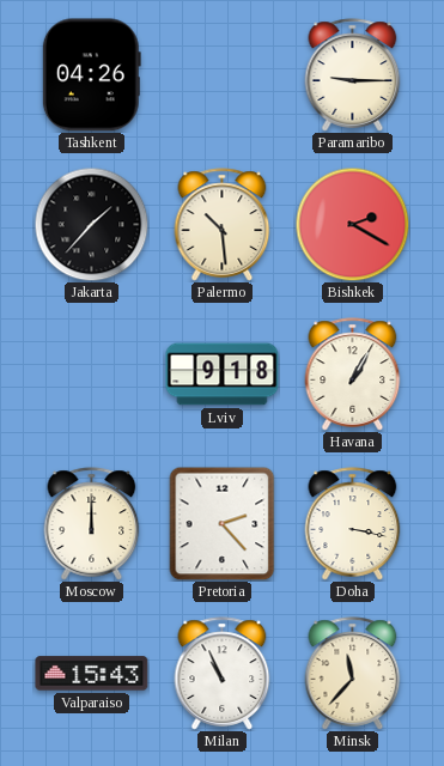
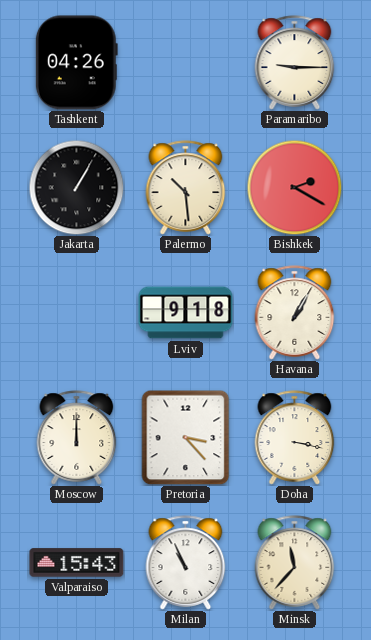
Jakarta: 1:37 -> 1:05
Pretoria: 2:23 -> 3:23
